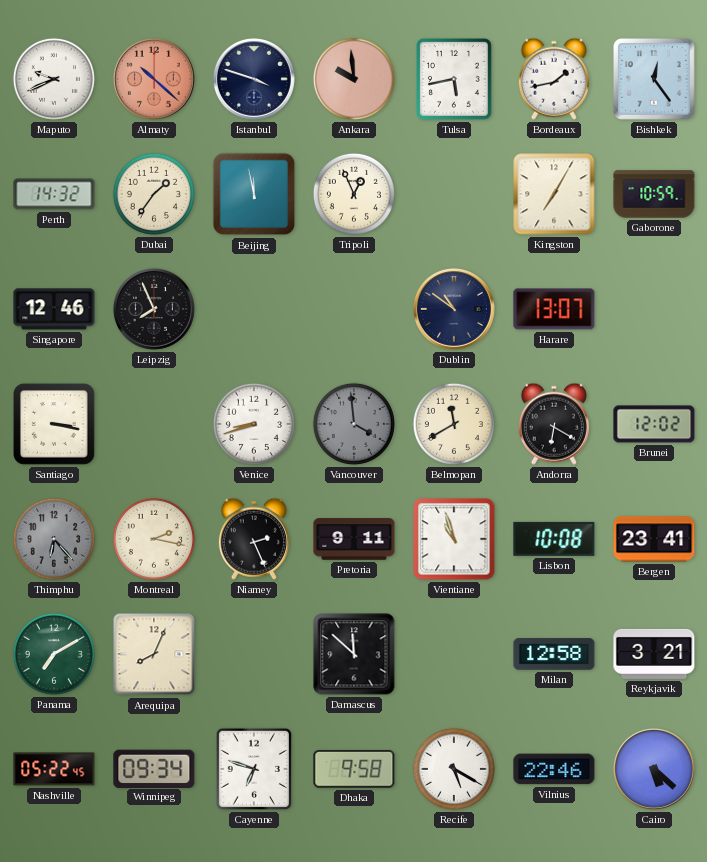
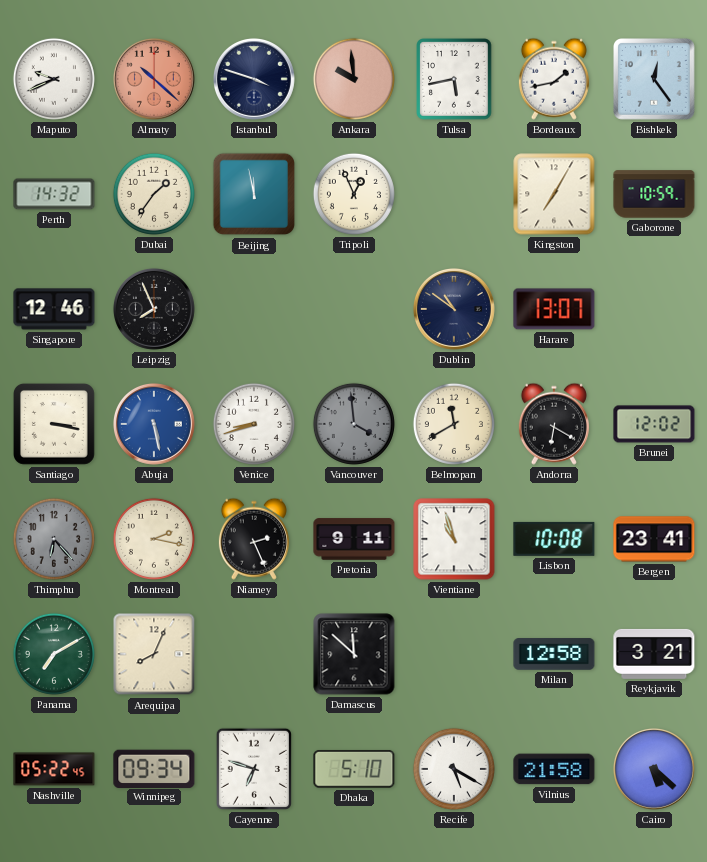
Abuja: none -> 5:28
Dhaka: 9:58 -> 5:10
Vilnius: 22:46 -> 21:58
